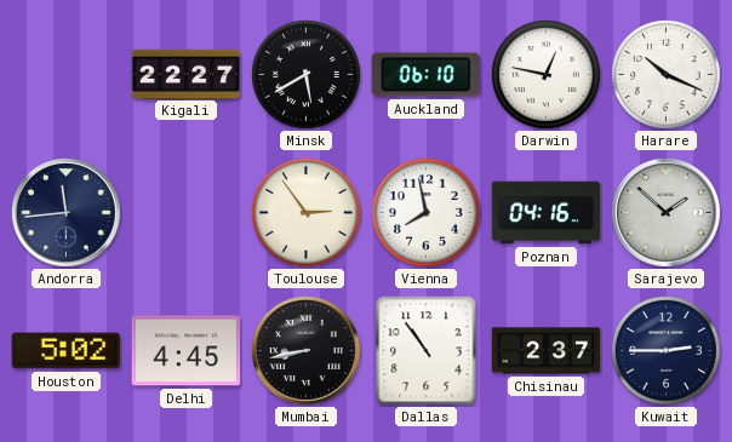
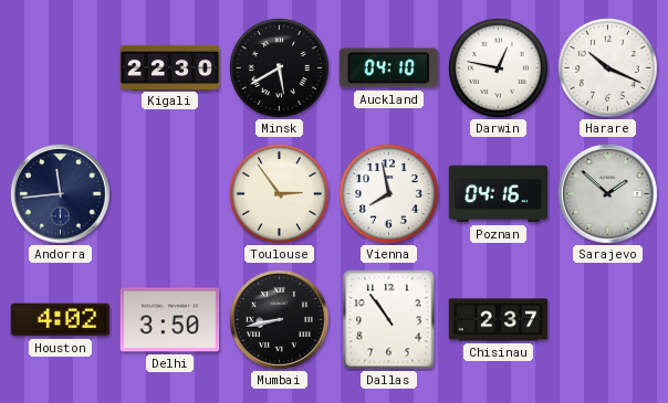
Kigali: 22:27 -> 22:30
Auckland: 06:10 -> 04:10
Houston: 5:02 -> 4:02
Delhi: 4:45 -> 3:50
Kuwait: 2:45 -> none
